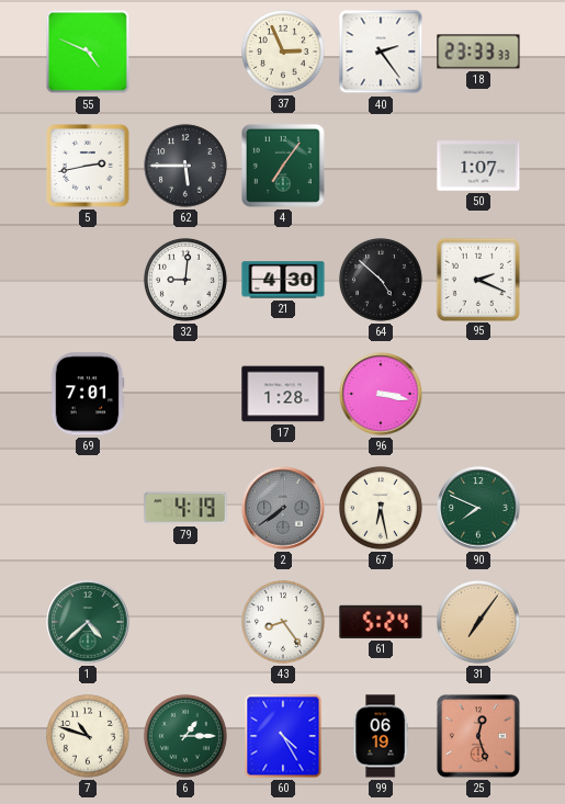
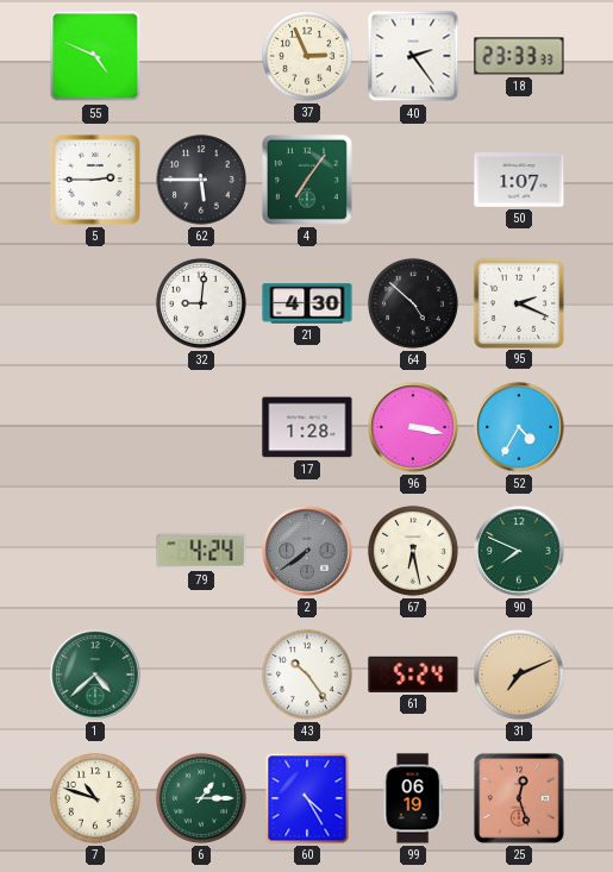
5: 2:43 -> 2:45
69: 7:01 -> none
52: none -> 4:35
79: 4:19 -> 4:24
43: 8:24 -> 10:24
31: 7:06 -> 7:11
